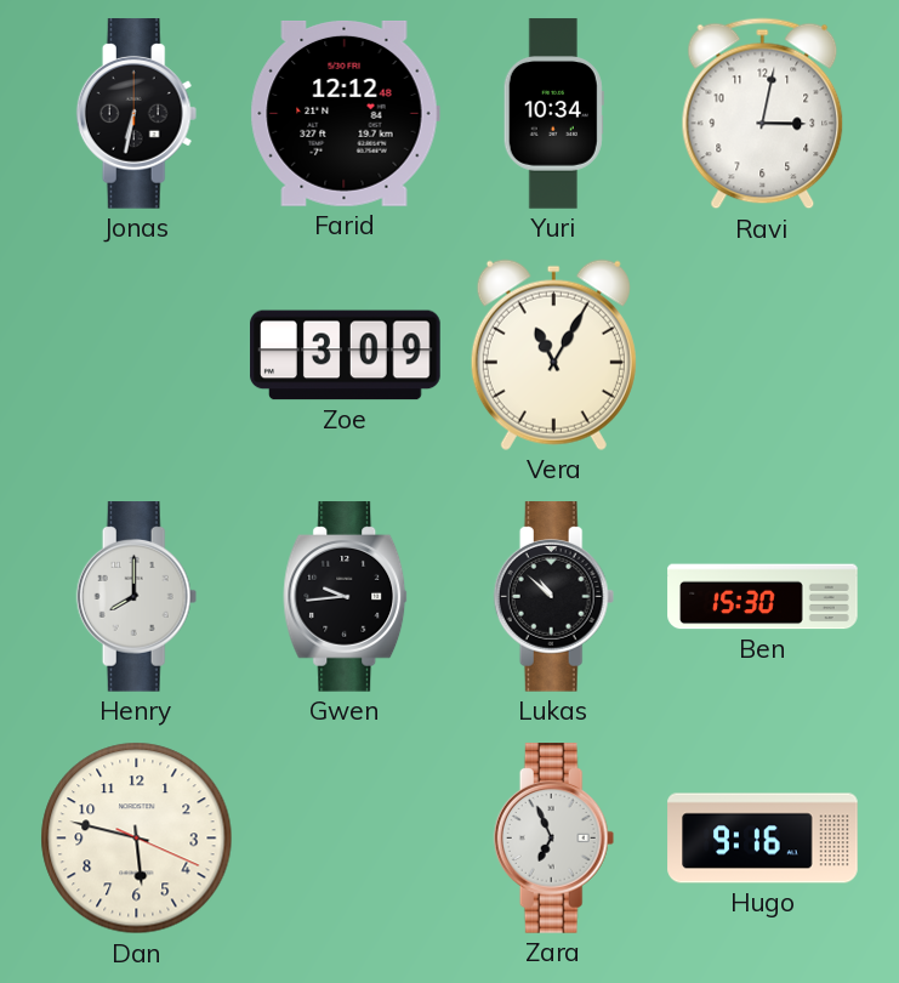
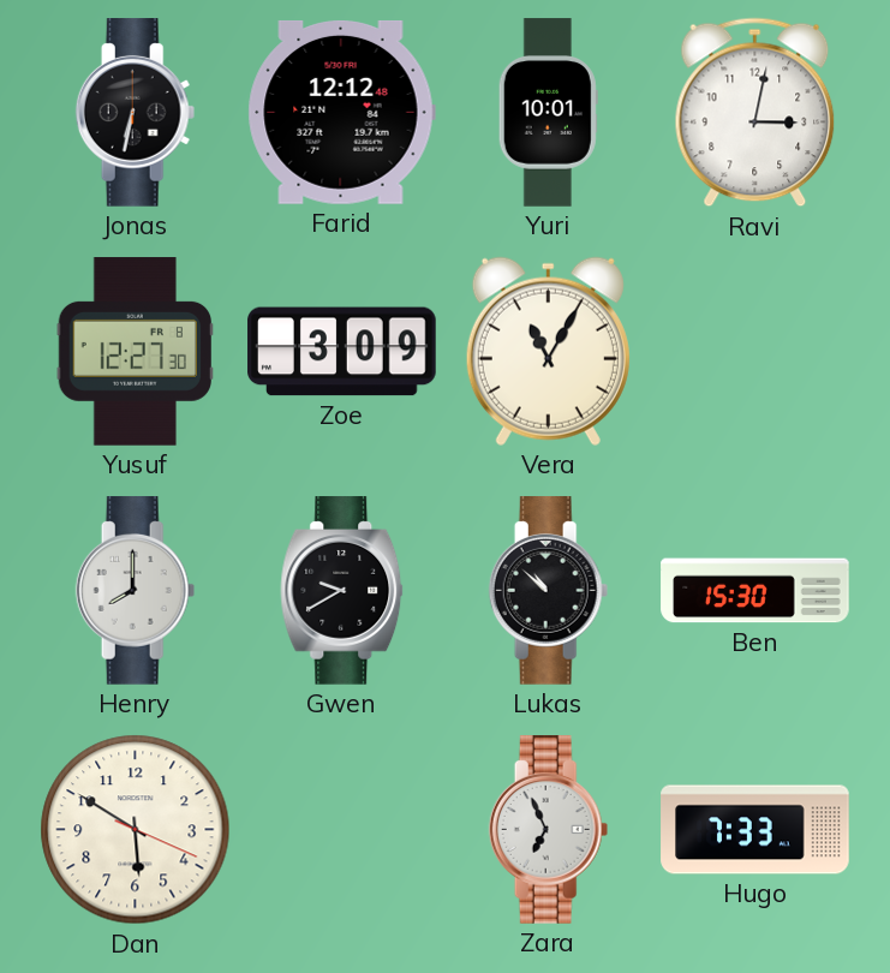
Yuri: 10:34 -> 10:01
Yusuf: none -> 12:27
Gwen: 9:44 -> 9:40
Dan: 5:47 -> 5:50
Hugo: 9:16 -> 7:33
